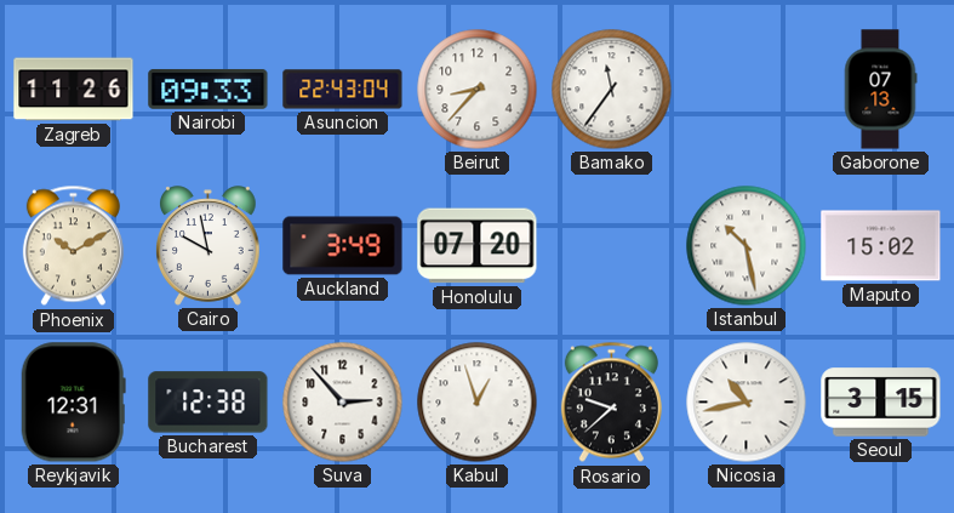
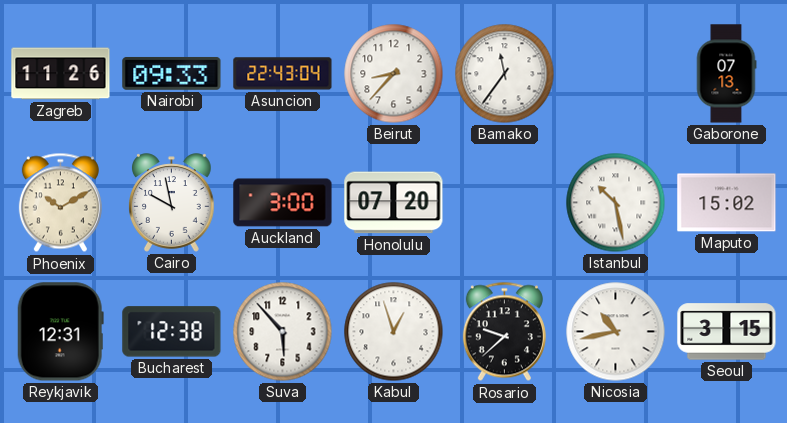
Auckland: 3:49 -> 3:00
Suva: 2:53 -> 5:53
